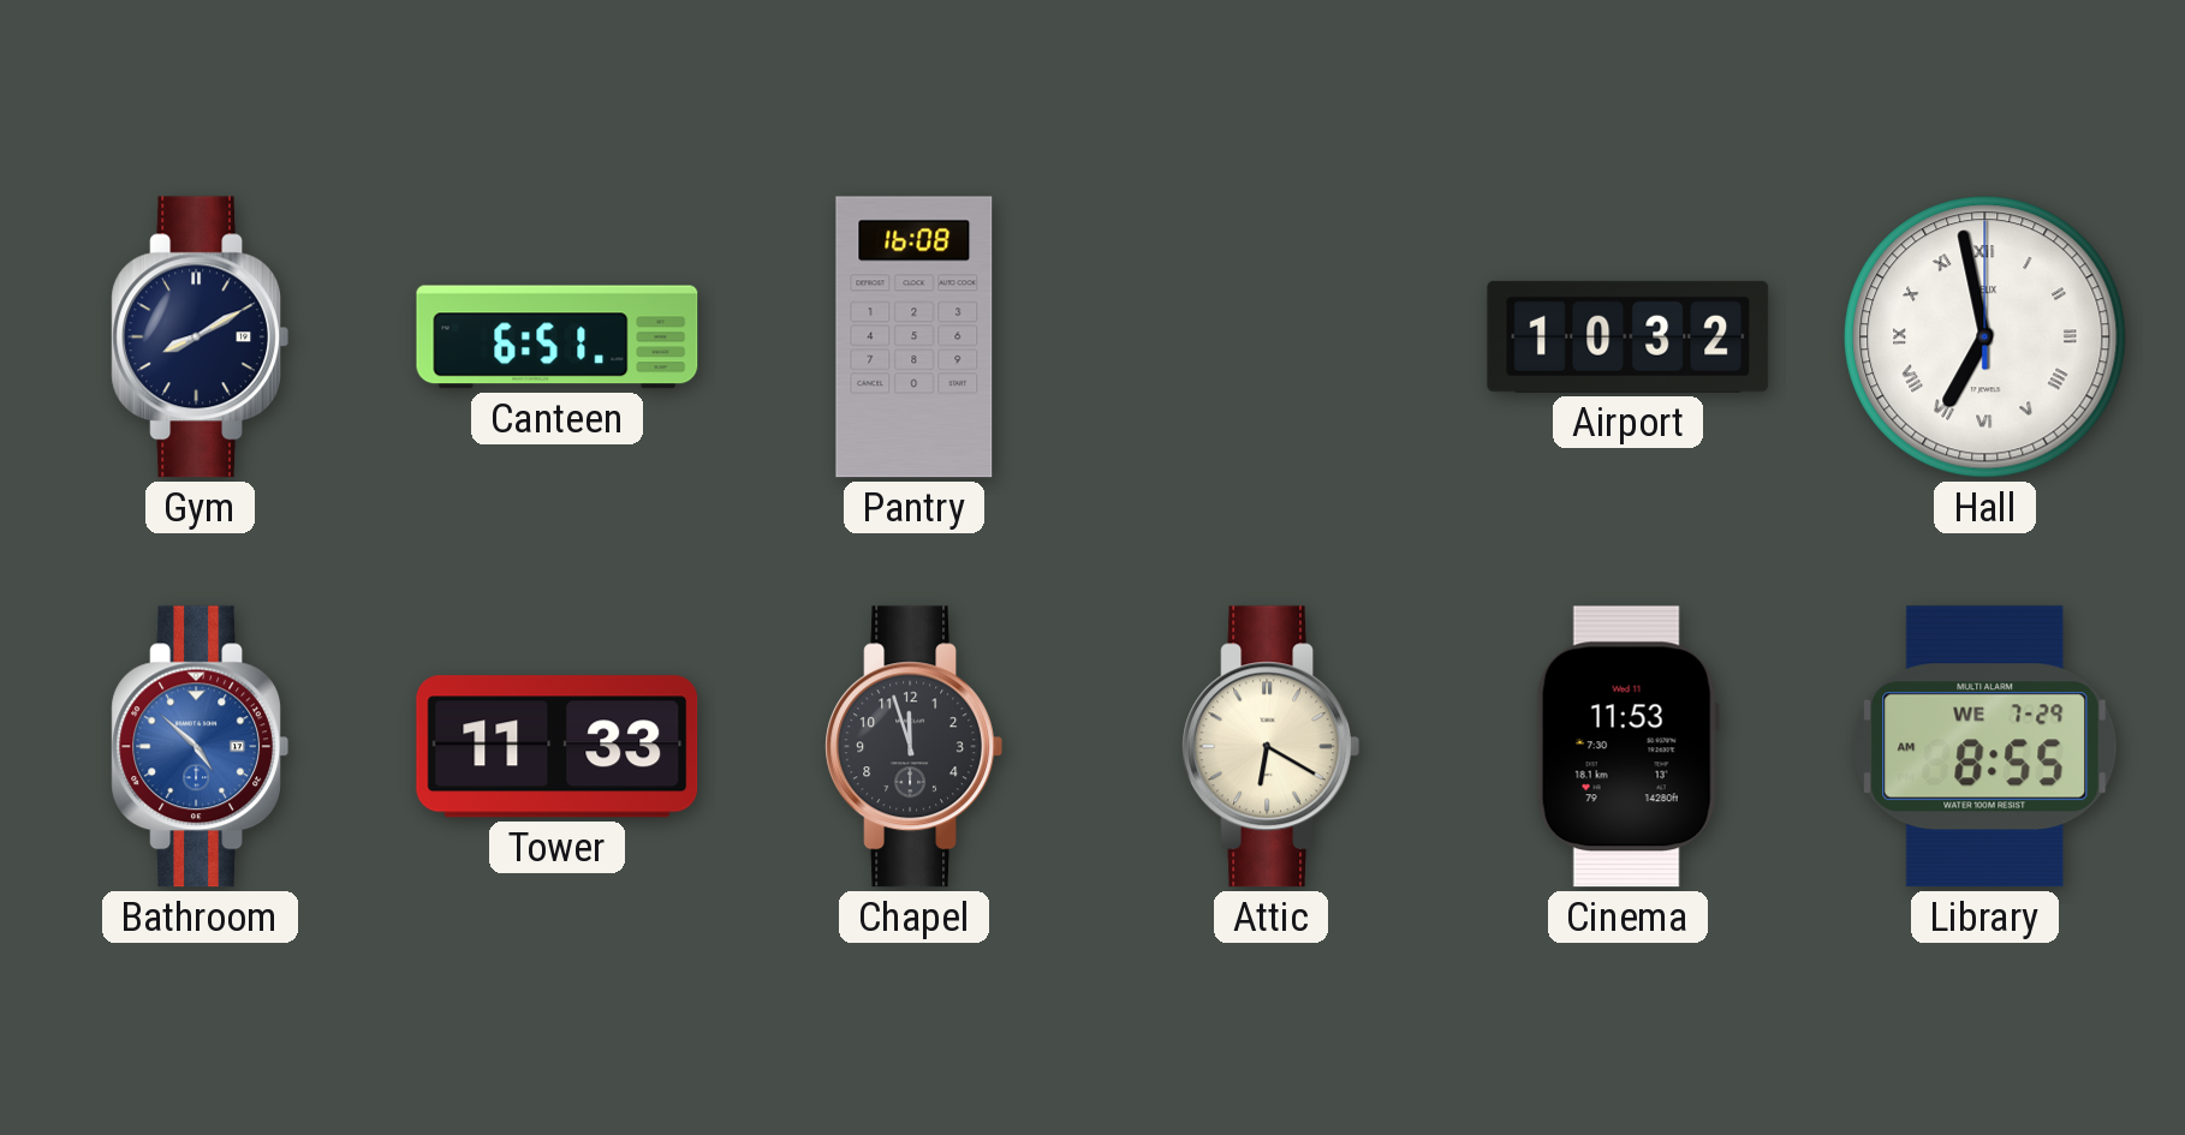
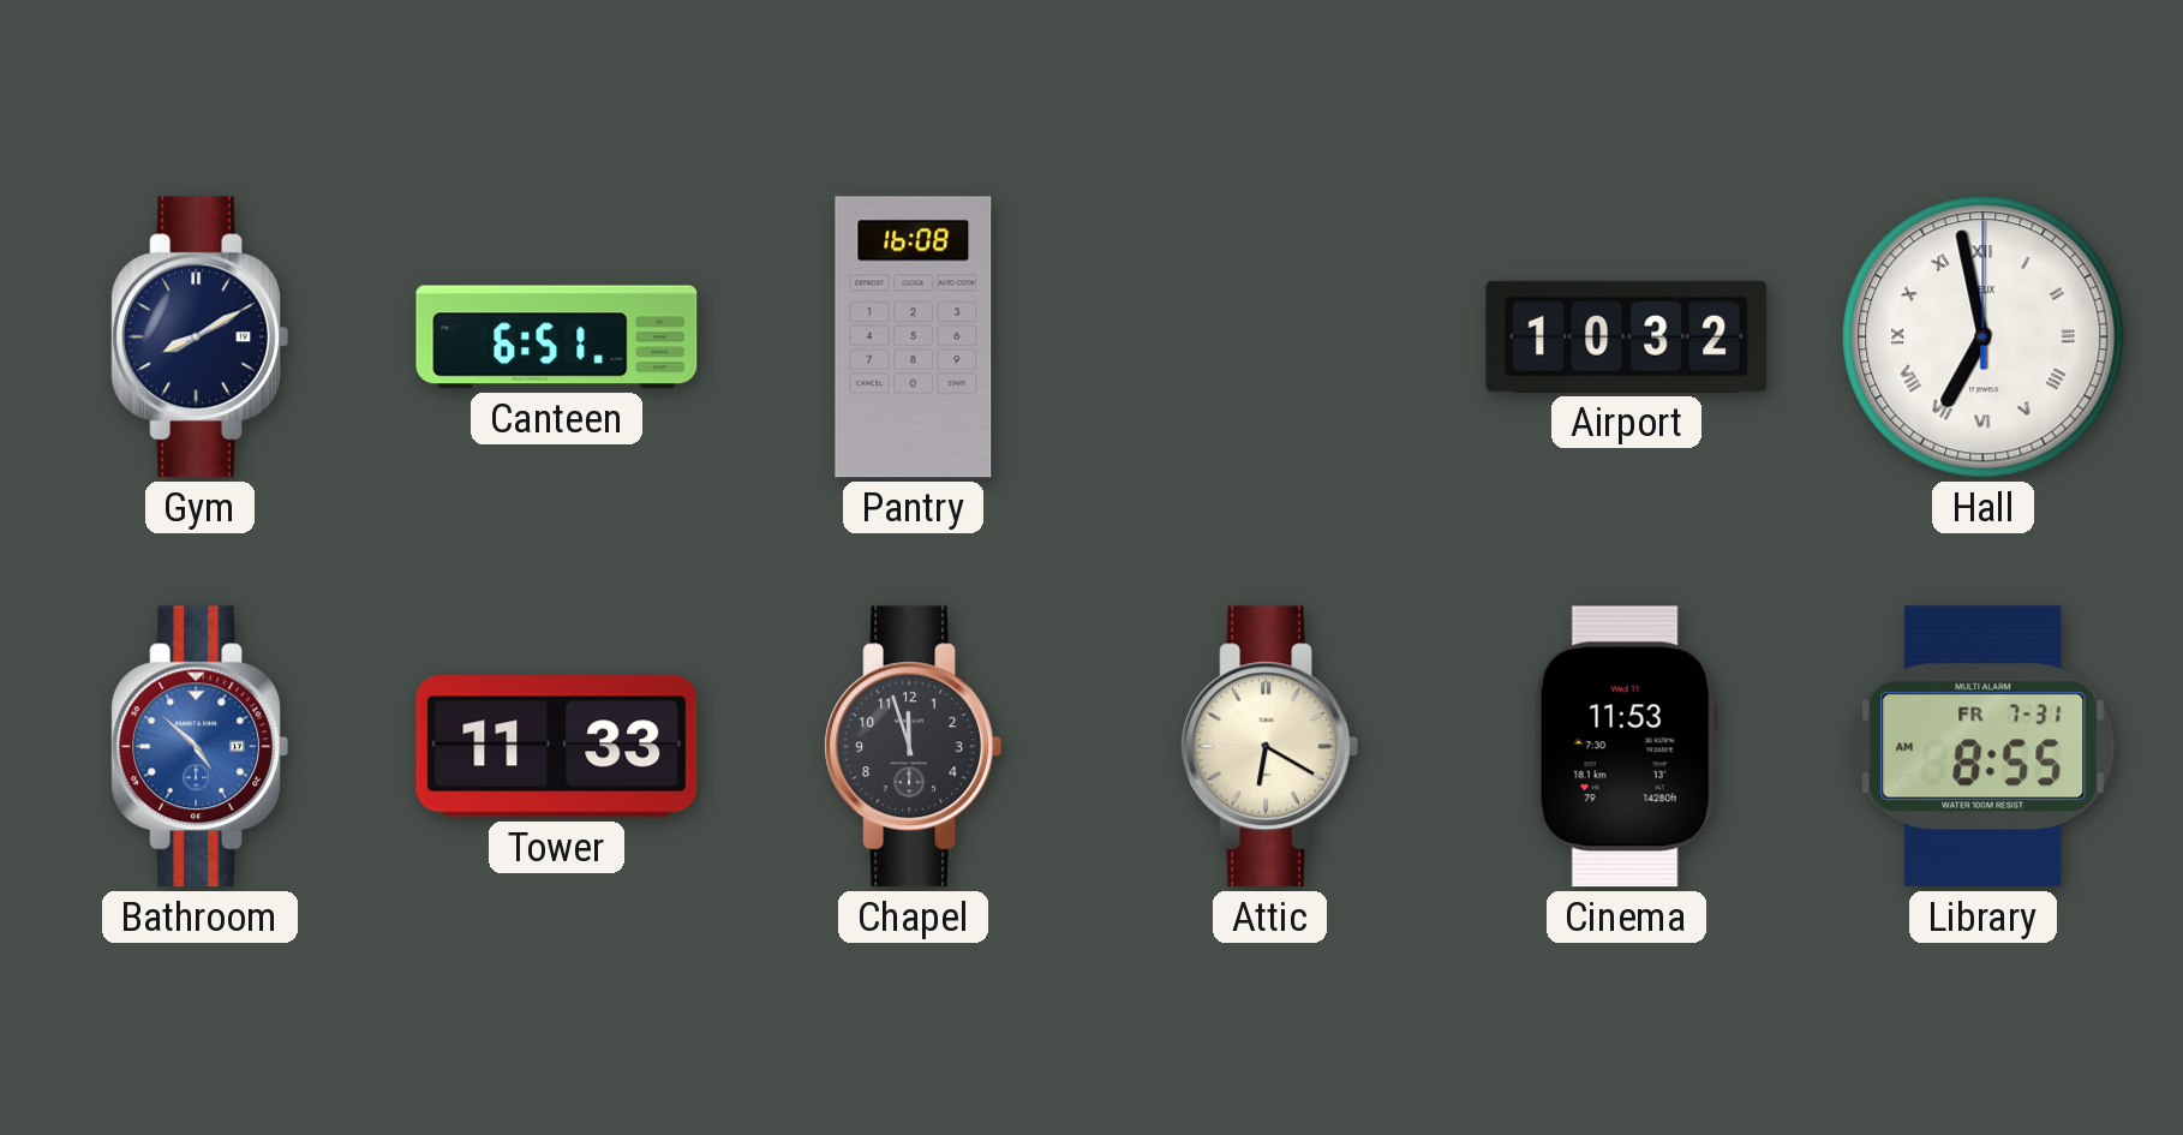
Library date: WE 7-29 -> FR 7-31
